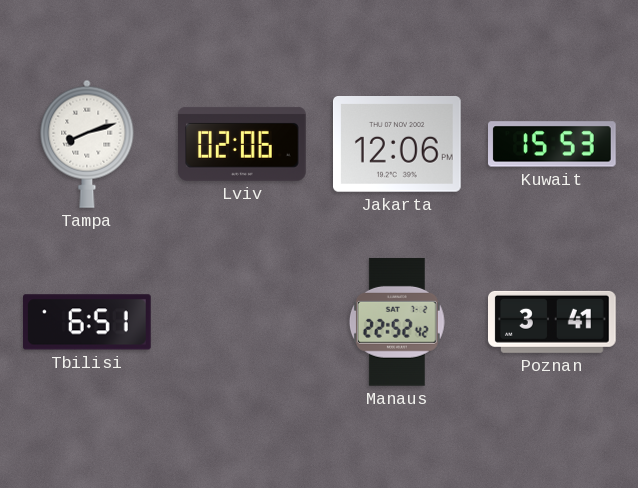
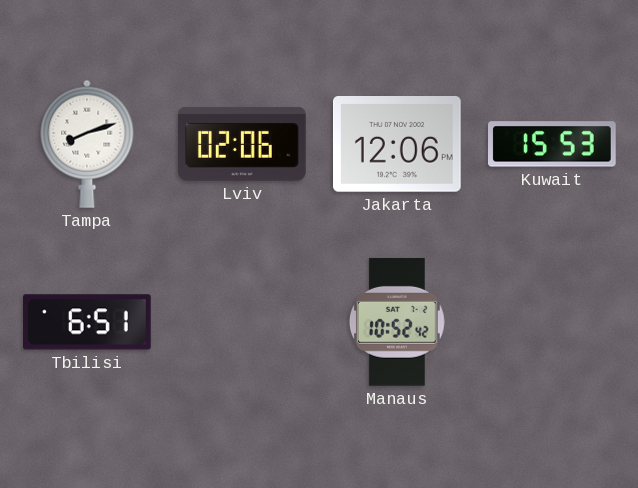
Manaus: 22:52 -> 10:52
Poznan: 3:41 -> none
